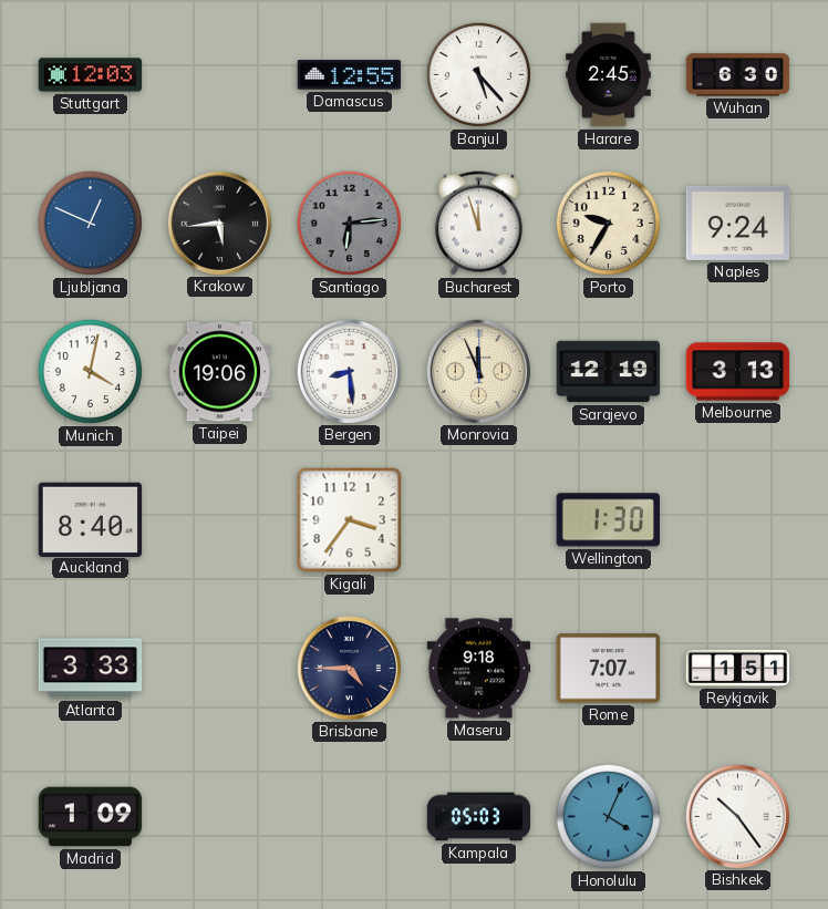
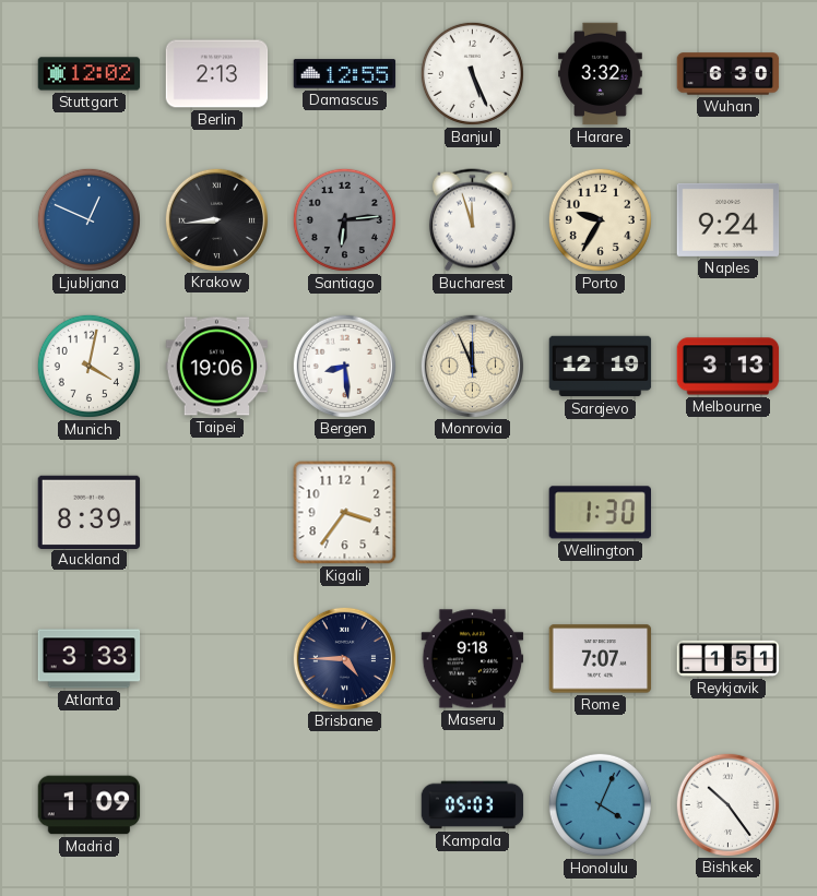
Stuttgart: 12:03 -> 12:02
Berlin: none -> 2:13
Banjul: 5:23 -> 5:26
Harare: 2:45 -> 3:32
Krakow: 5:44 -> 8:44
Auckland: 8:40 -> 8:39
